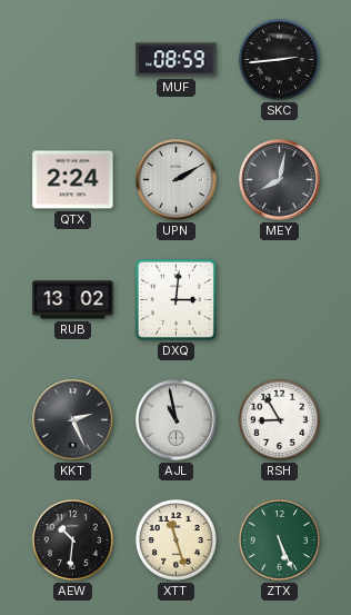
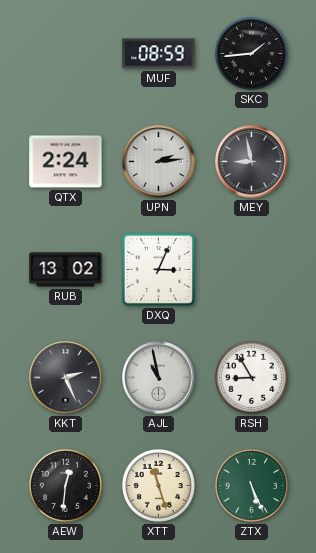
SKC: 2:44 -> 1:44
UPN: 2:10 -> 2:14
MEY: 8:02 -> 8:58
DXQ: 3:01 -> 3:04
AEW: 10:31 -> 12:31
